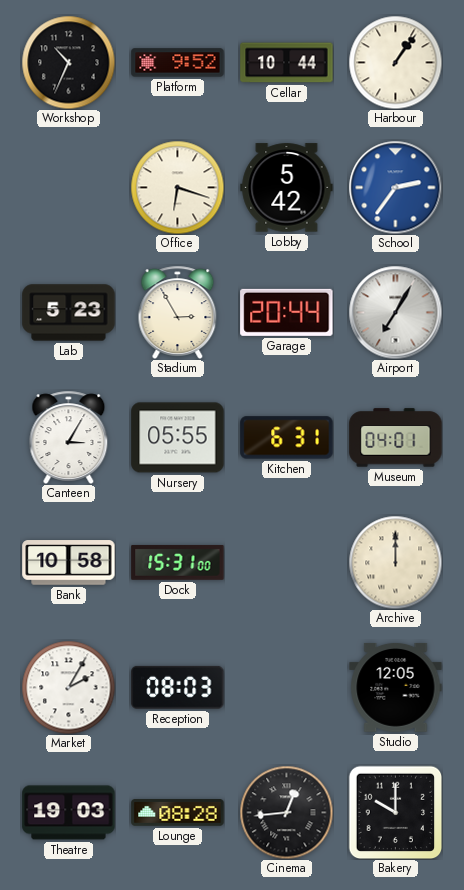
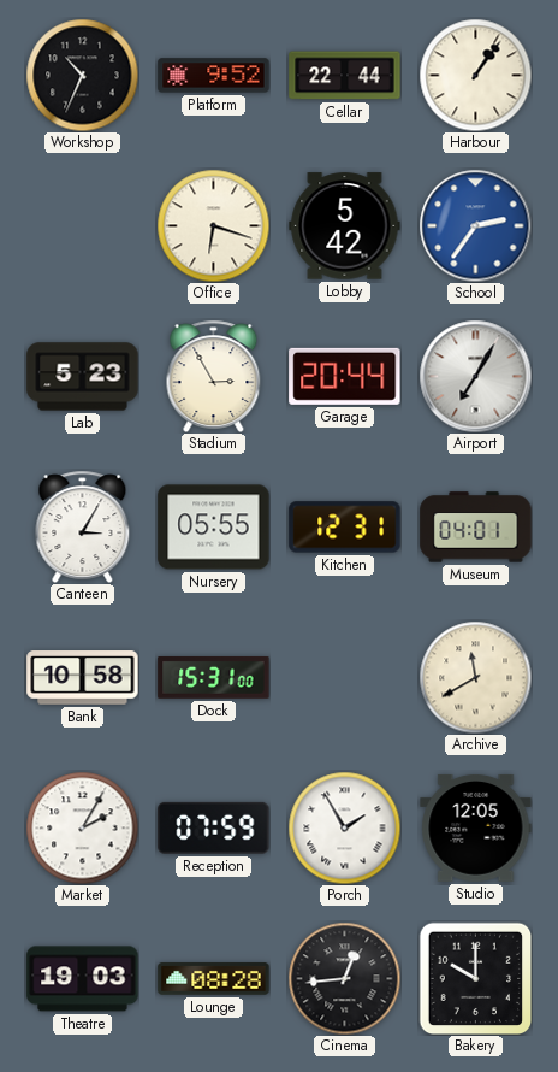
Cellar: 10:44 -> 22:44
Kitchen: 6:31 -> 12:31
Archive: 12:00 -> 11:40
Reception: 08:03 -> 07:59
Porch: none -> 1:55
